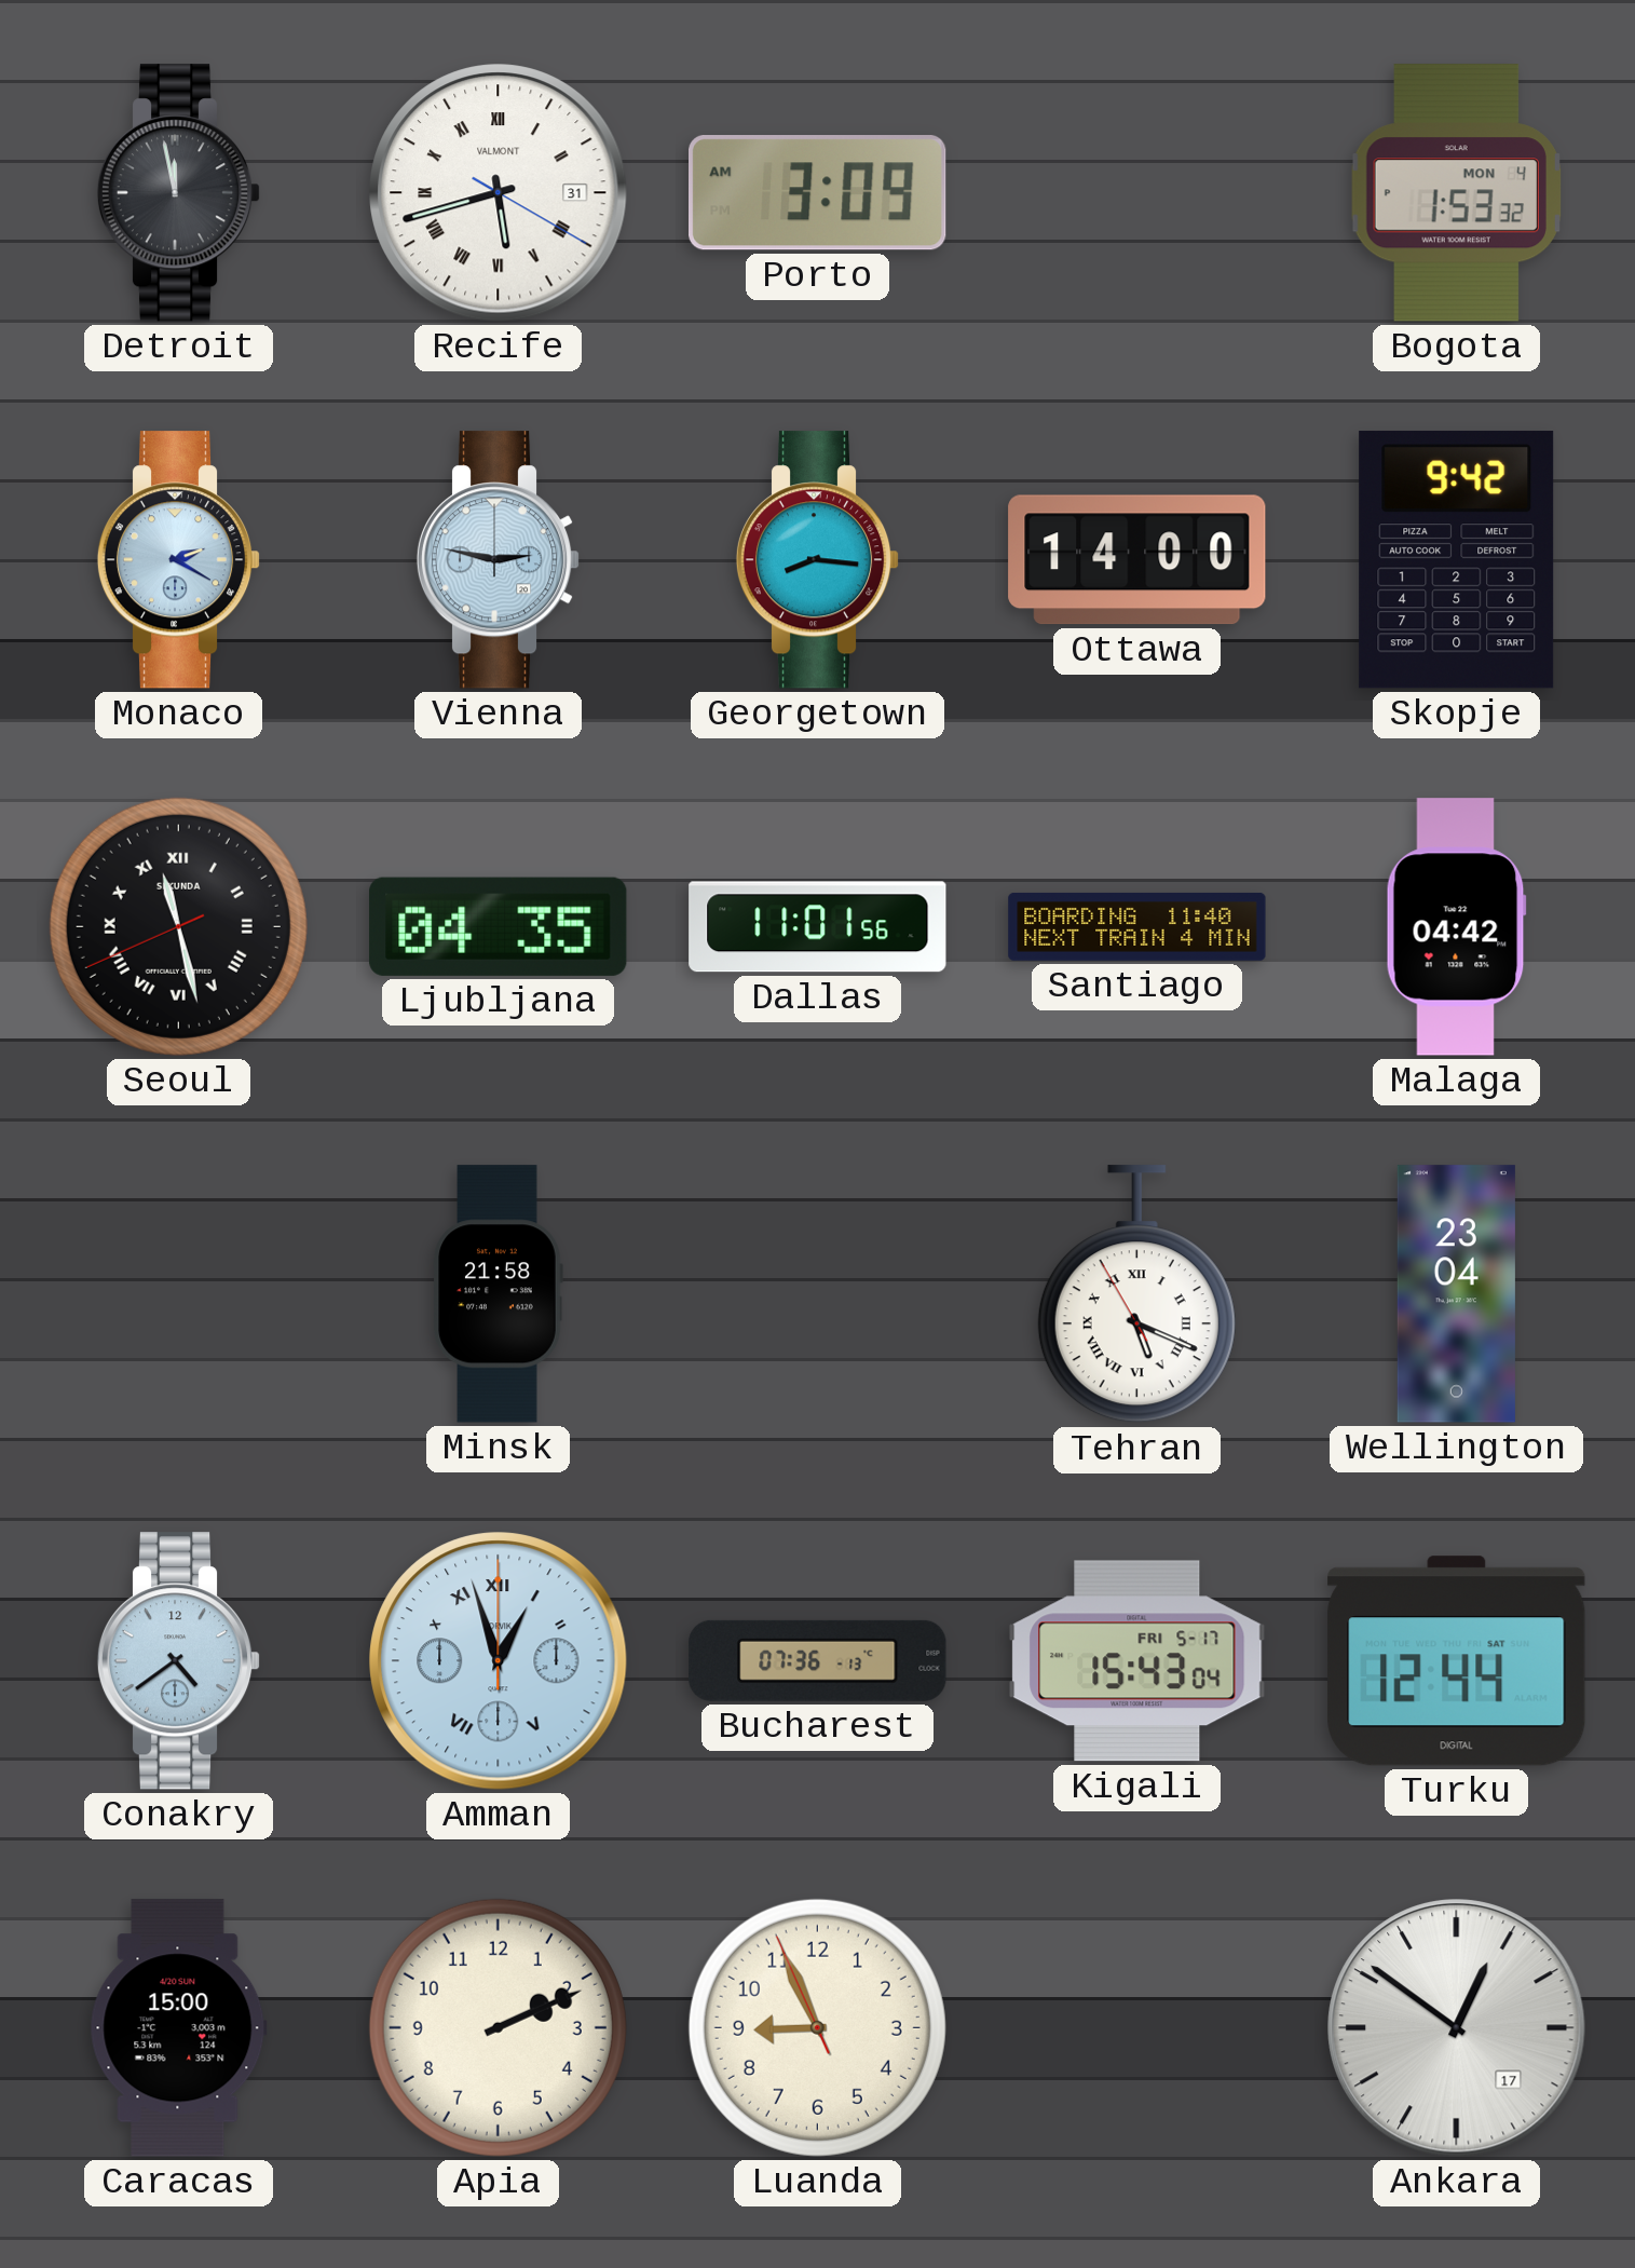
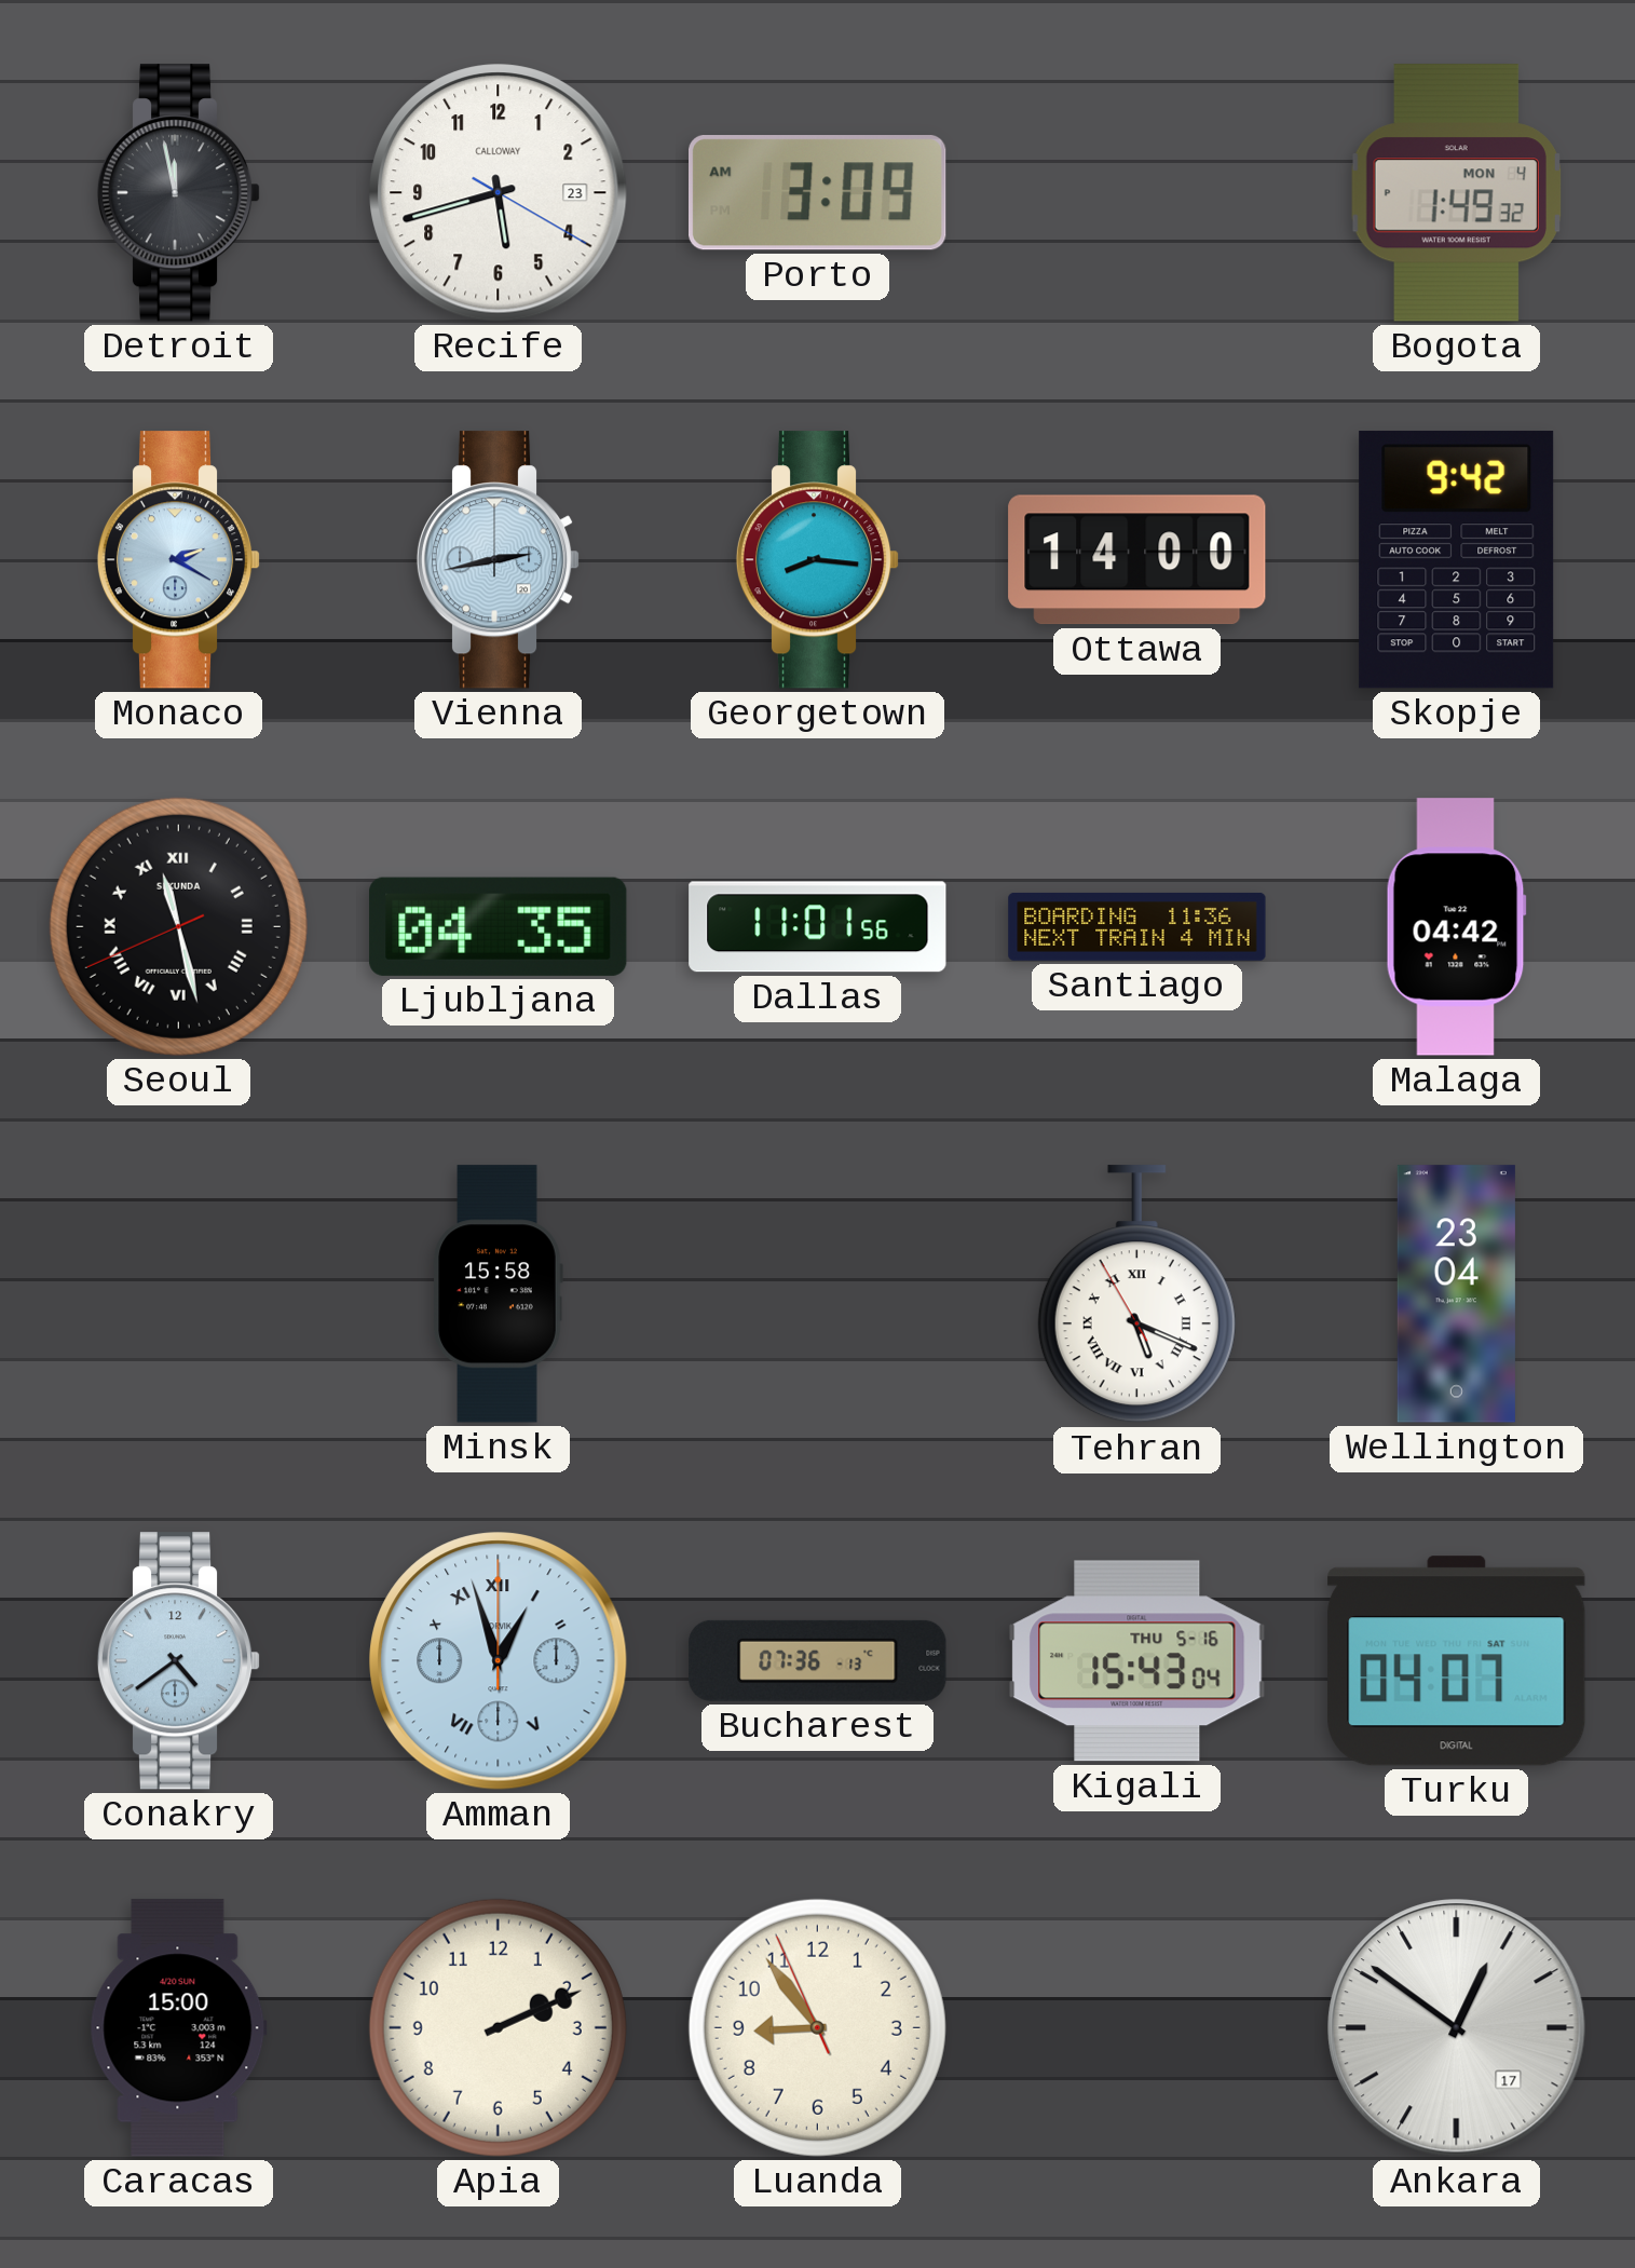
Recife date: 31 -> 23
Recife numerals: Roman -> Arabic
Recife brand: VALMONT -> CALLOWAY
Bogota: 1:53 -> 1:49
Vienna: 2:47 -> 2:43
Santiago: 11:40 -> 11:36
Minsk: 21:58 -> 15:58
Kigali date: FRI 5-17 -> THU 5-16
Turku: 12:44 -> 04:07
Luanda: 8:55 -> 8:53
